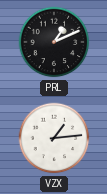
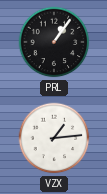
PRL: 1:11 -> 1:06
